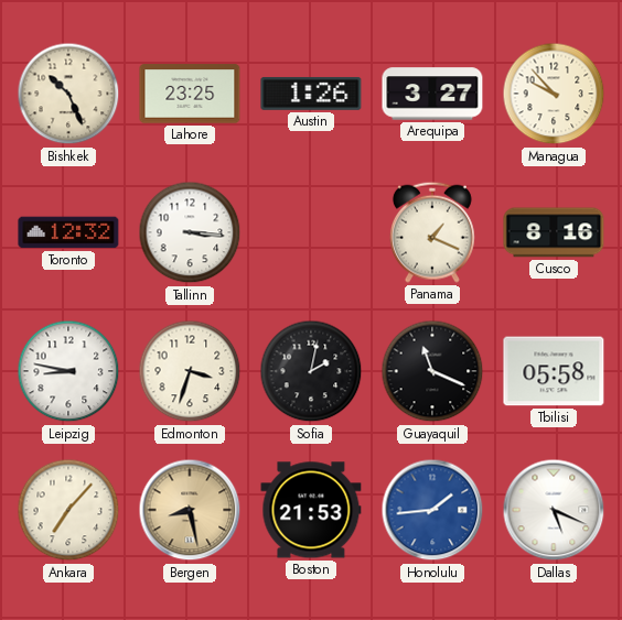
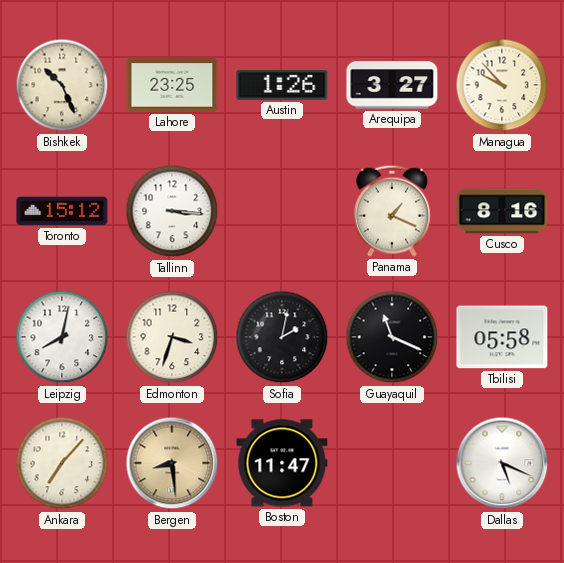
Toronto: 12:32 -> 15:12
Leipzig: 8:47 -> 8:02
Bergen: 8:28 -> 8:29
Boston: 21:53 -> 11:47
Honolulu: 1:44 -> none
